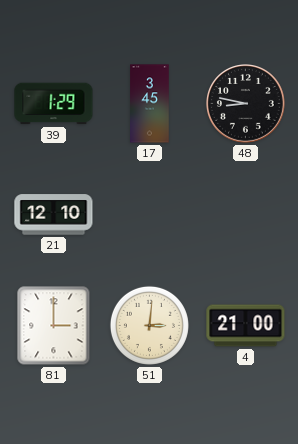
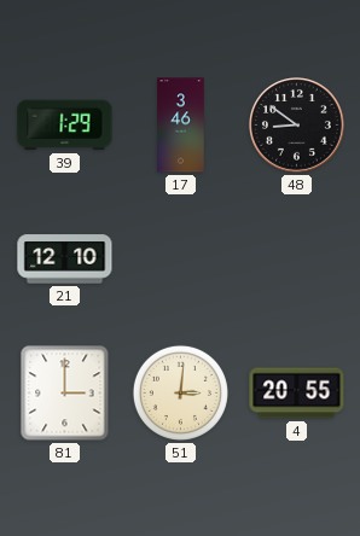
17: 3:45 -> 3:46
48: 8:47 -> 8:51
4: 21:00 -> 20:55
